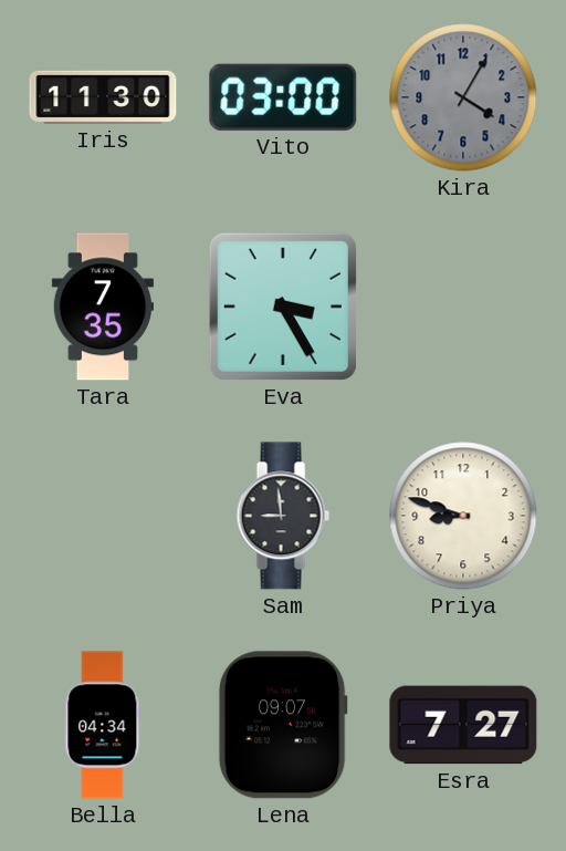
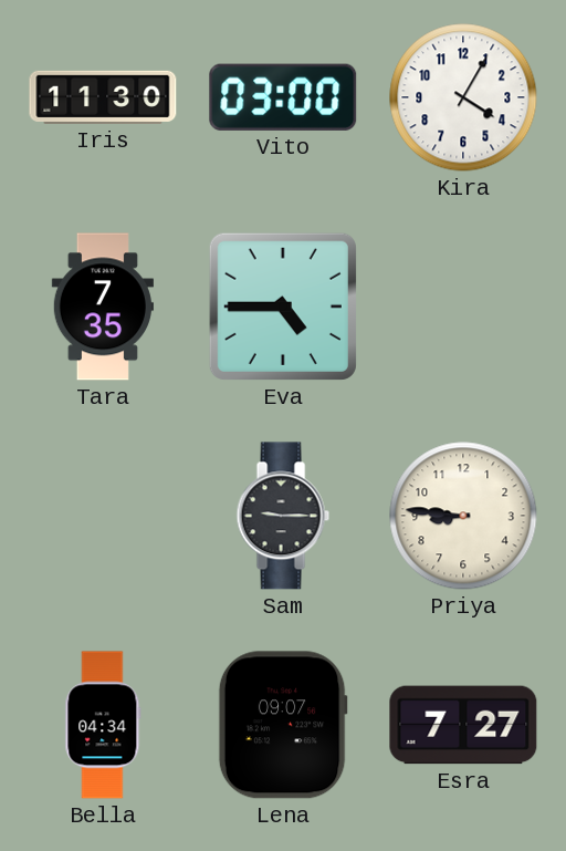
Kira dial: grey -> white
Eva: 3:25 -> 4:45
Sam: 8:59 -> 9:15
Priya: 8:48 -> 8:46
